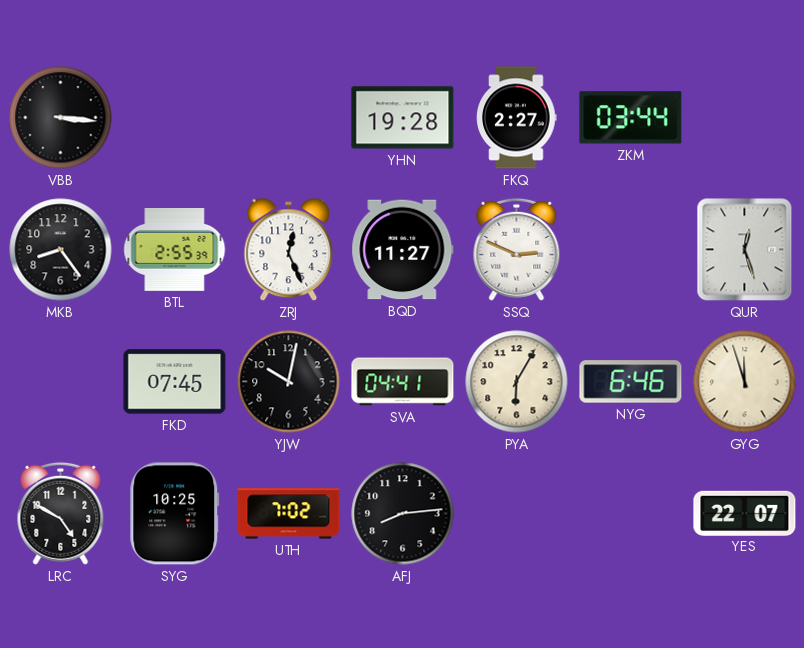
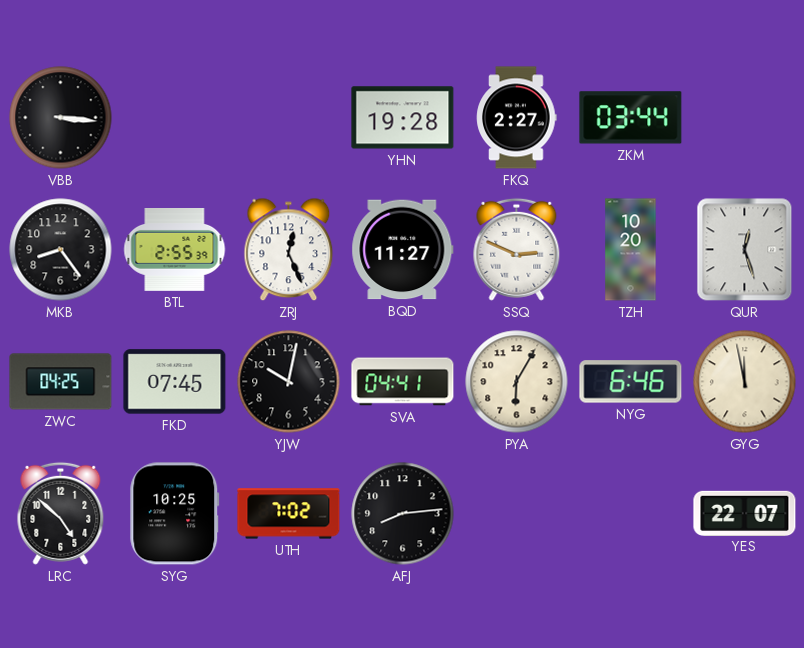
TZH: none -> 10:20
ZWC: none -> 04:25
GYG: 11:57 -> 11:58
LRC: 4:50 -> 4:52
